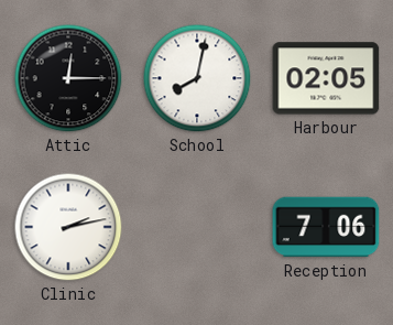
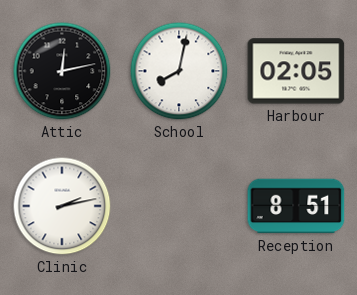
Attic: 12:15 -> 12:13
Reception: 7:06 -> 8:51
